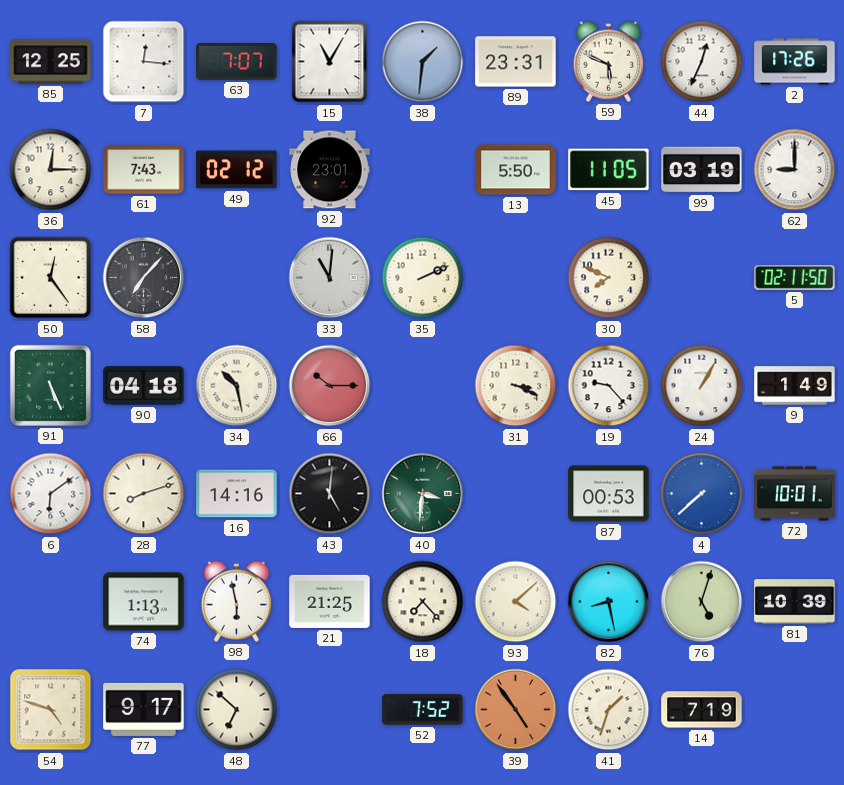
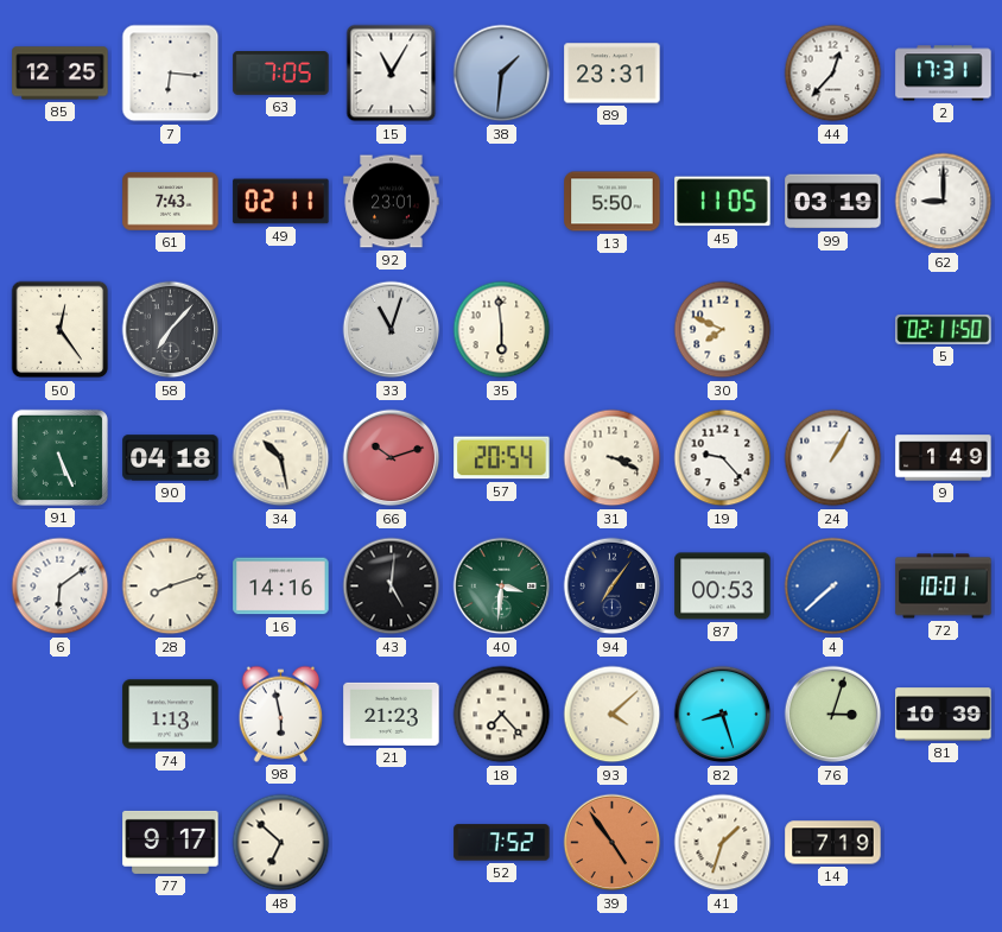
7: 12:16 -> 6:16
63: 7:07 -> 7:05
59: 5:49 -> none
44: 12:34 -> 12:37
2: 17:26 -> 17:31
36: 12:15 -> none
49: 02:12 -> 02:11
33: 11:01 -> 11:03
35: 2:11 -> 5:59
66: 10:15 -> 10:12
57: none -> 20:54
94: none -> 7:06
21: 21:25 -> 21:23
82: 8:28 -> 8:27
76: 5:03 -> 3:03
54: 4:48 -> none
